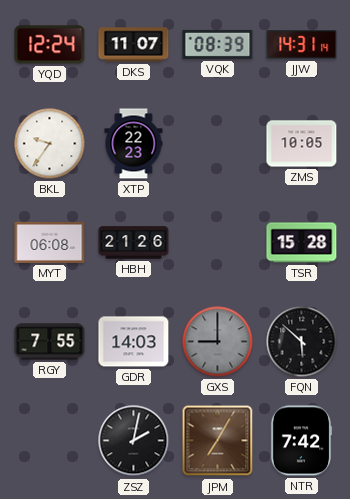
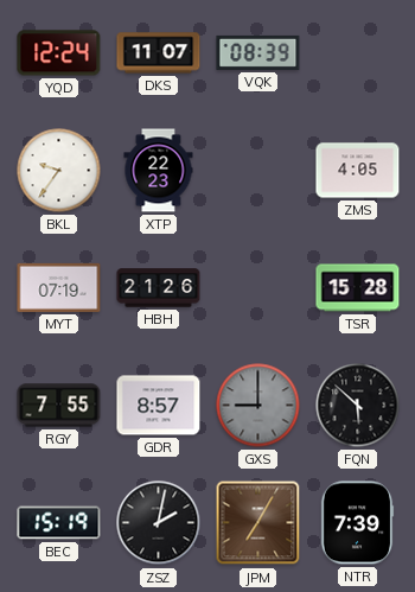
JJW: 14:31 -> none
ZMS: 10:05 -> 4:05
MYT: 06:08 -> 07:19
GDR: 14:03 -> 8:57
BEC: none -> 15:19
NTR: 7:42 -> 7:39
